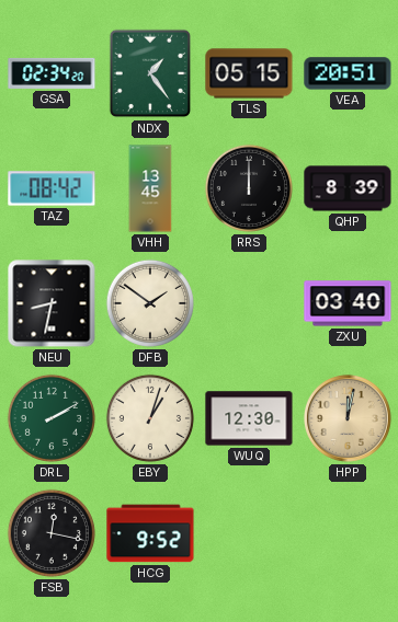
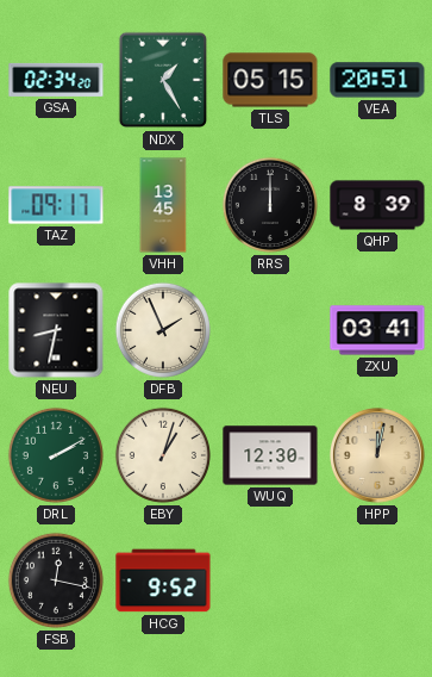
NDX: 1:24 -> 1:25
TAZ: 08:42 -> 09:17
DFB: 1:51 -> 1:56
ZXU: 03:40 -> 03:41
